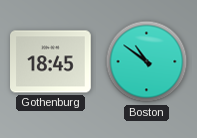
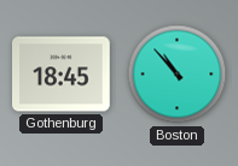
Boston: 10:51 -> 10:53
